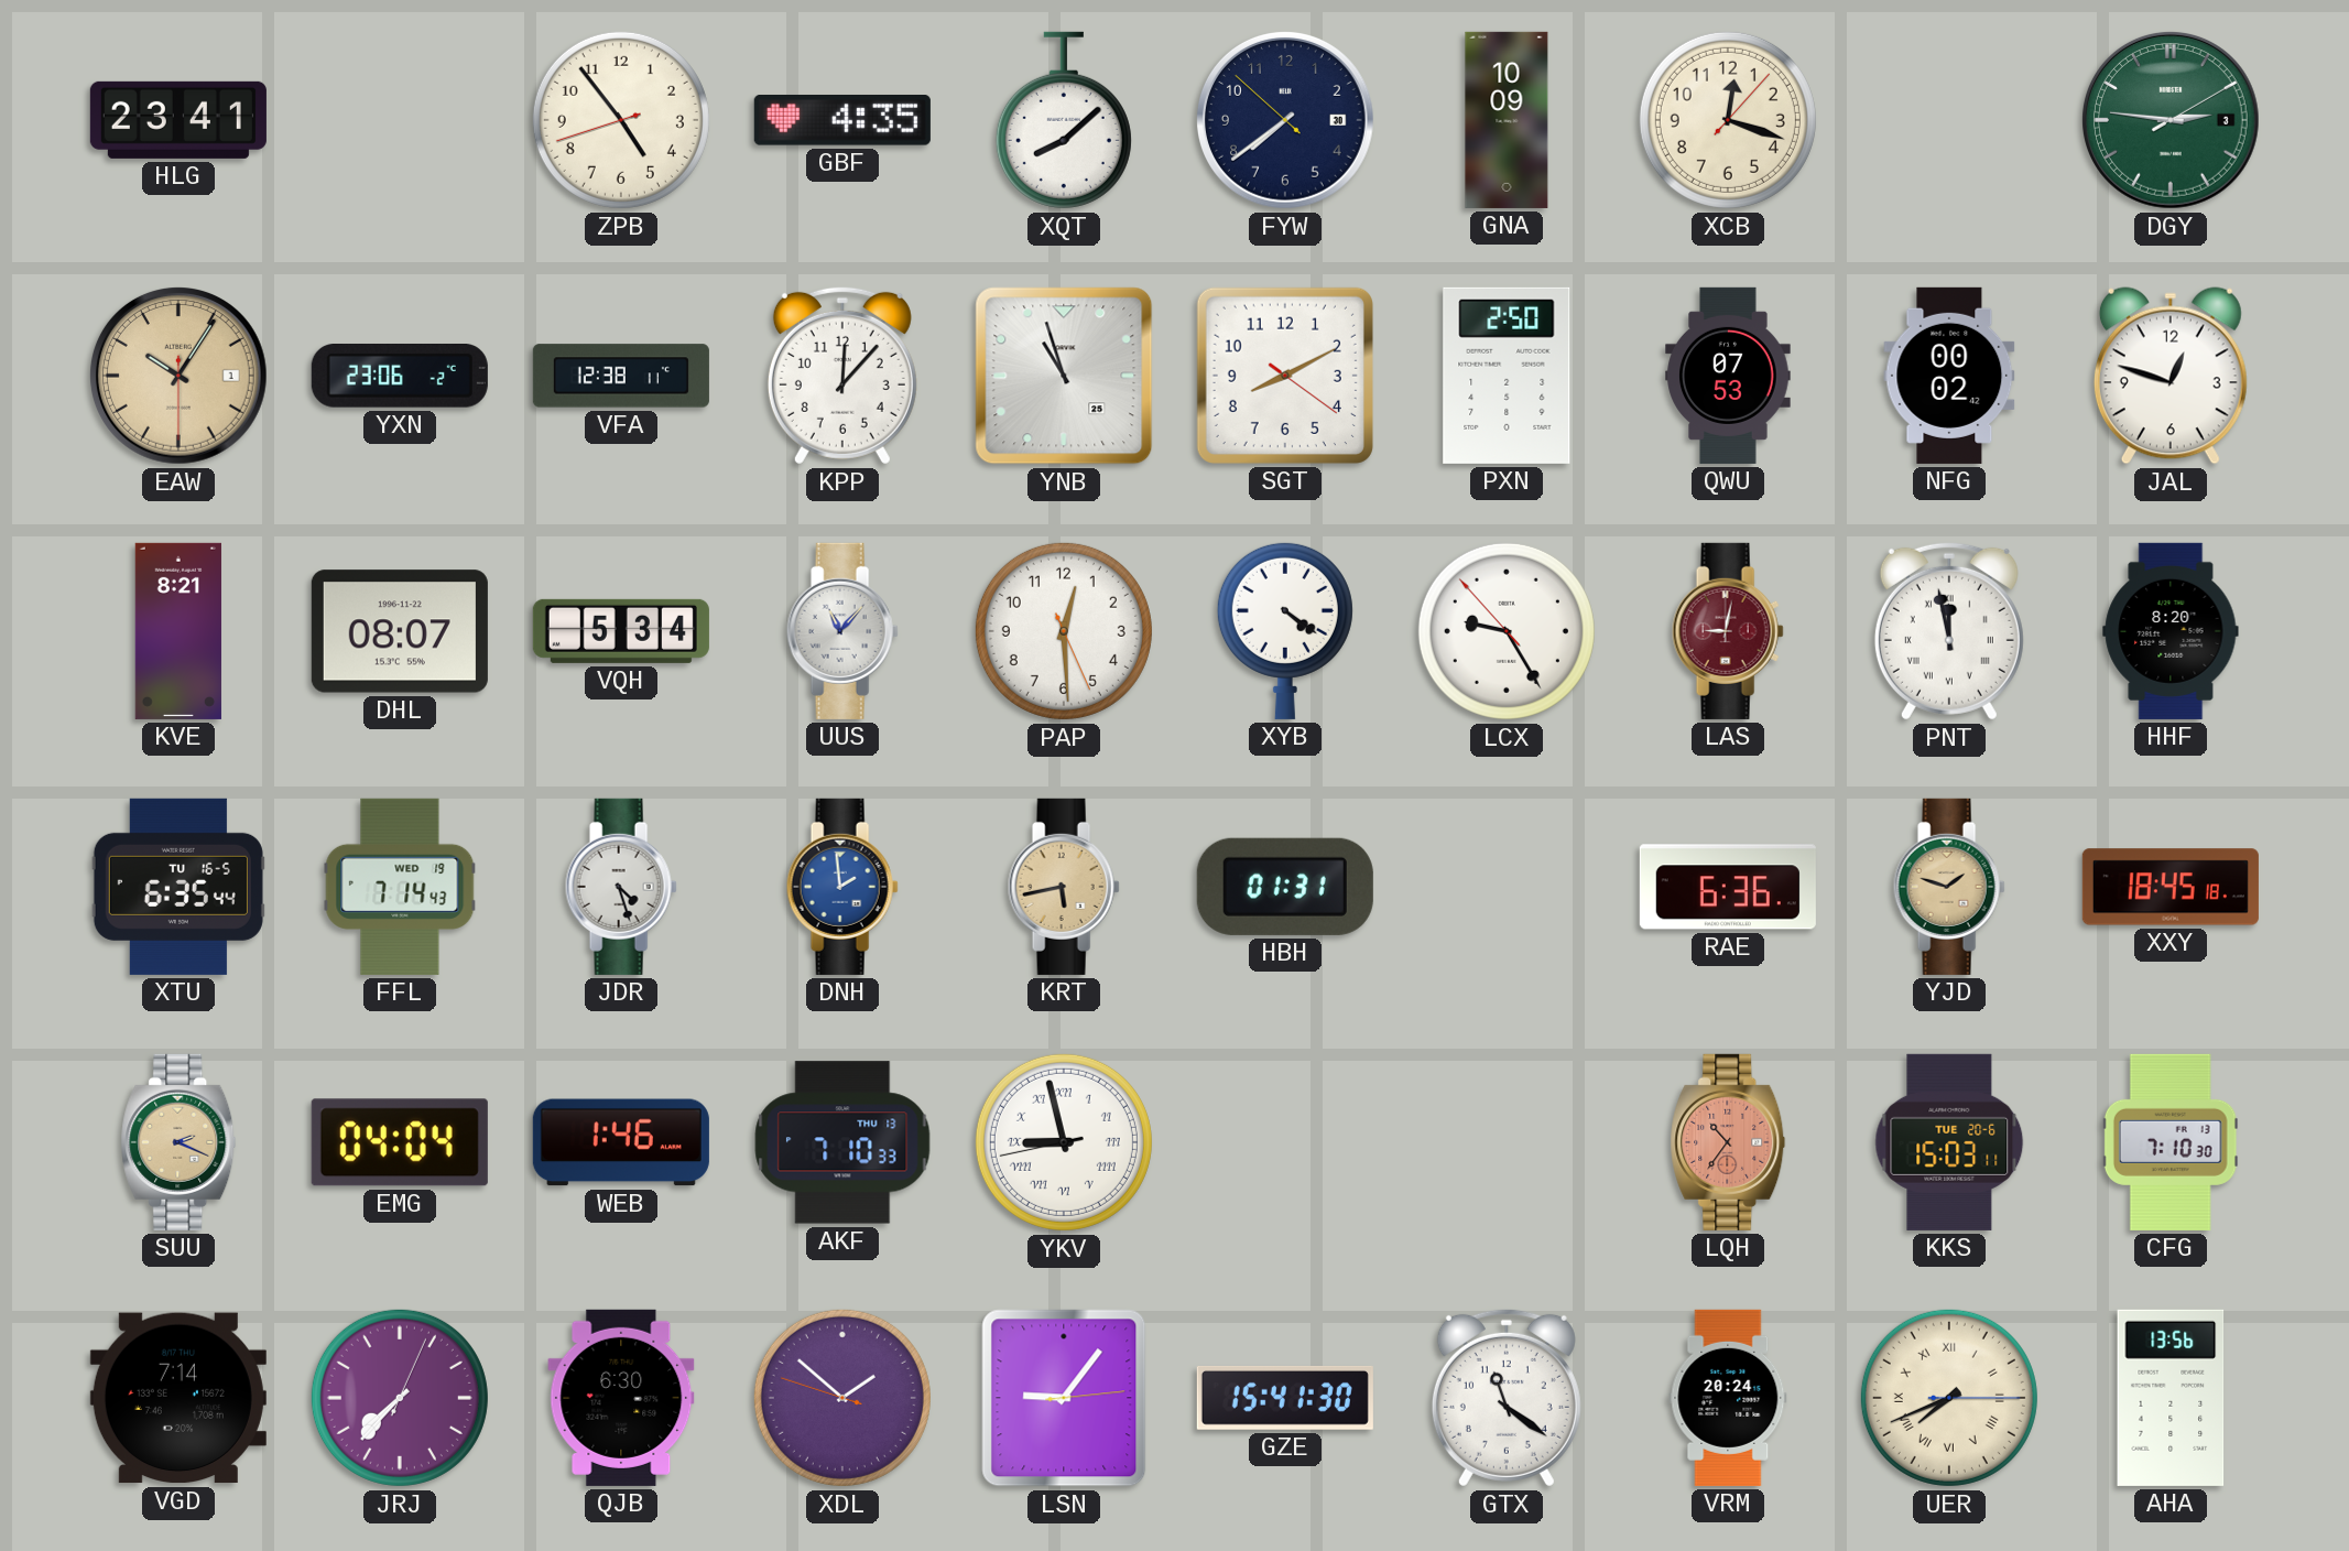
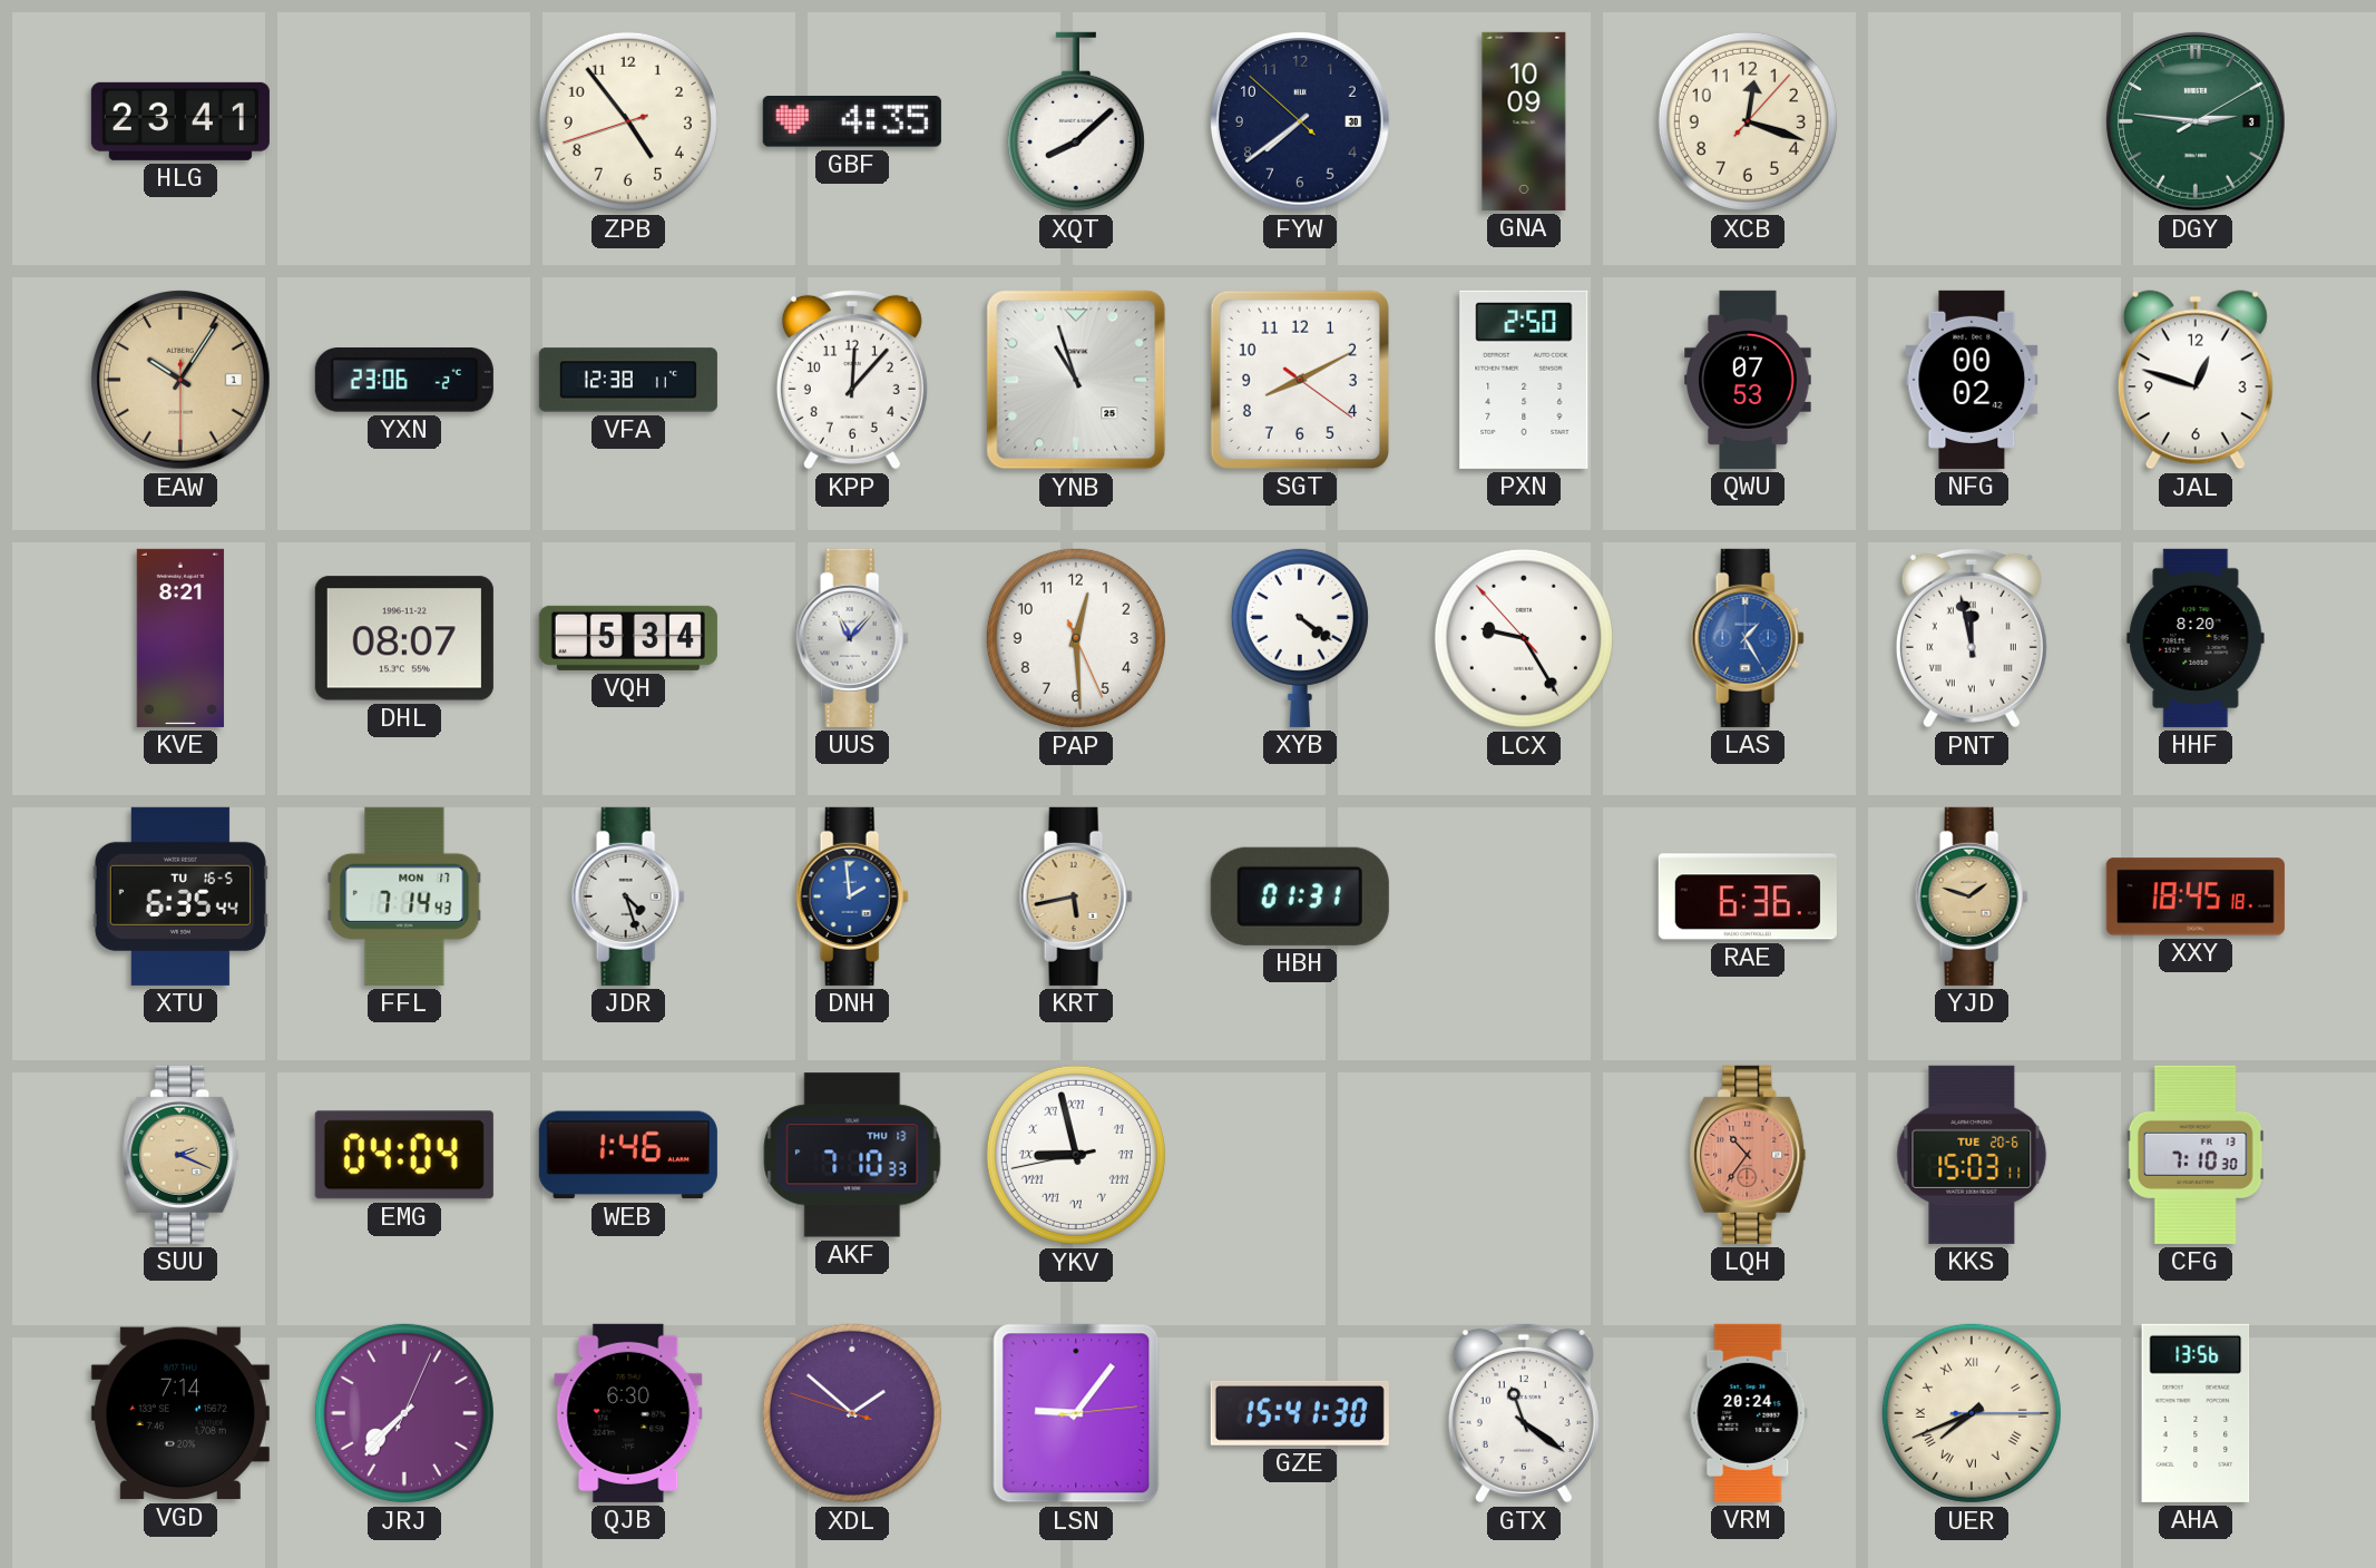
LAS: 9:02 -> 1:25
LAS dial: burgundy -> blue
FFL date: WED 19 -> MON 17
